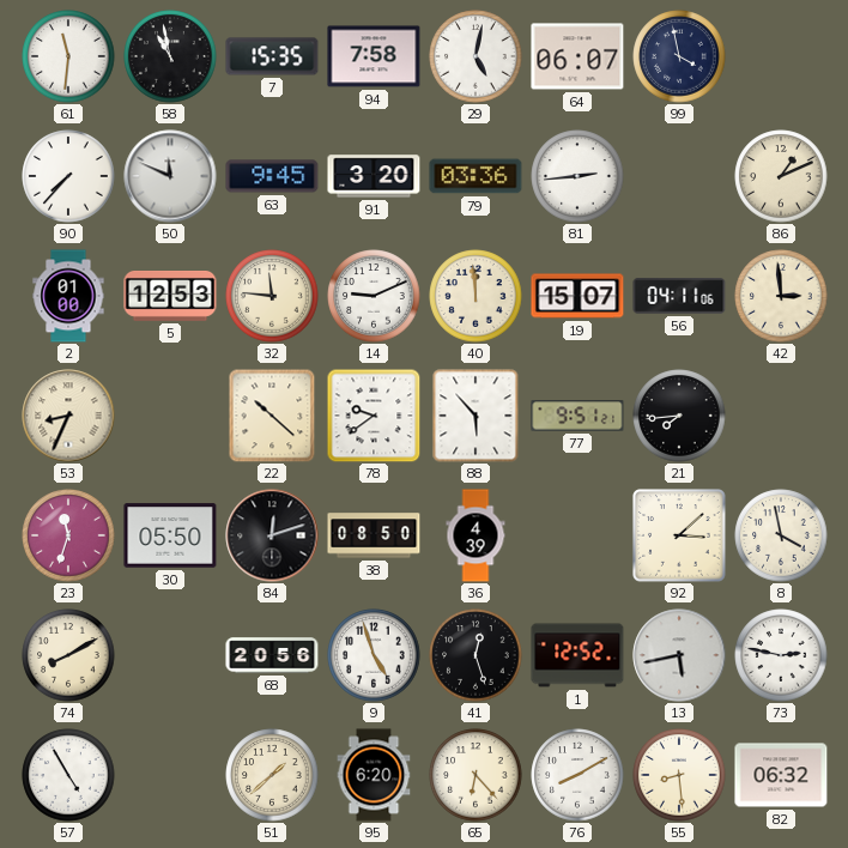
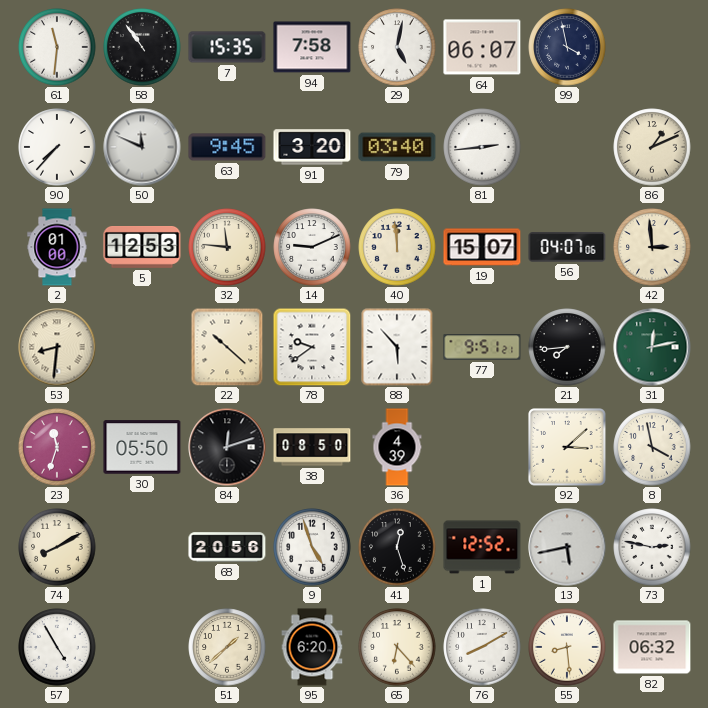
58: 10:58 -> 10:54
79: 03:36 -> 03:40
56: 04:11 -> 04:07
53: 8:34 -> 8:31
31: none -> 12:13
